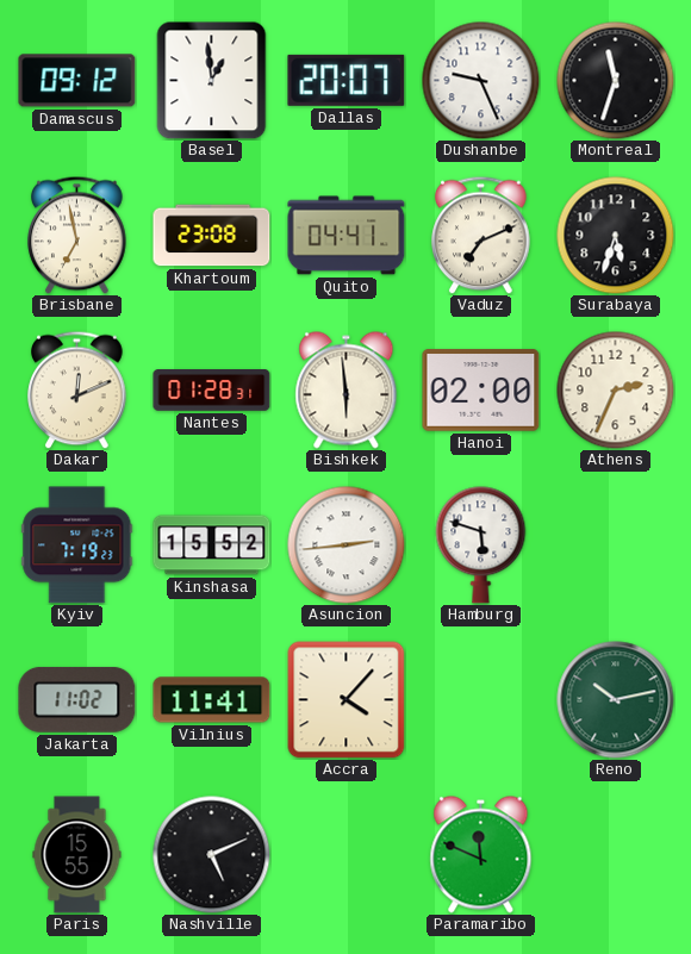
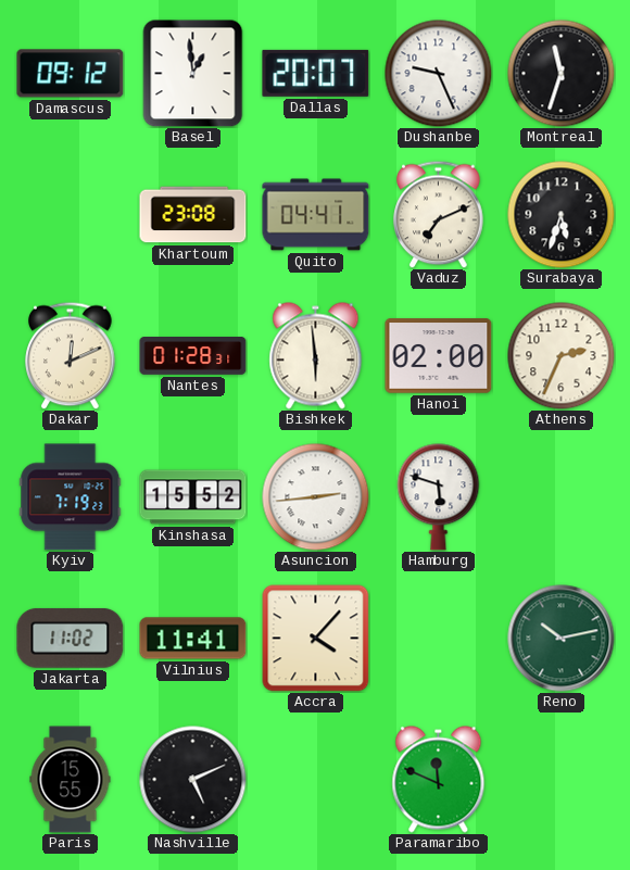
Brisbane: 6:58 -> none
